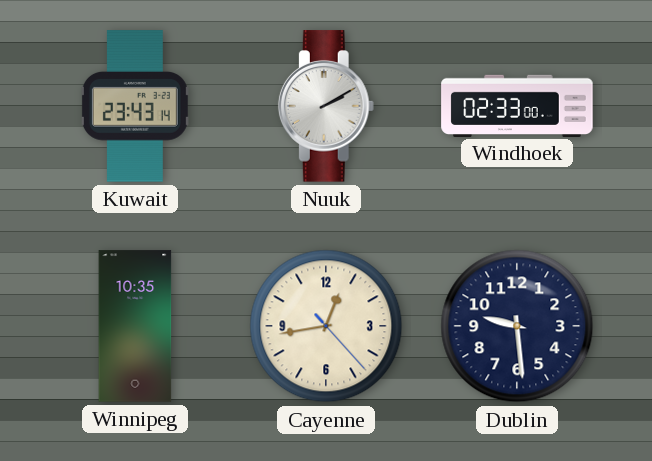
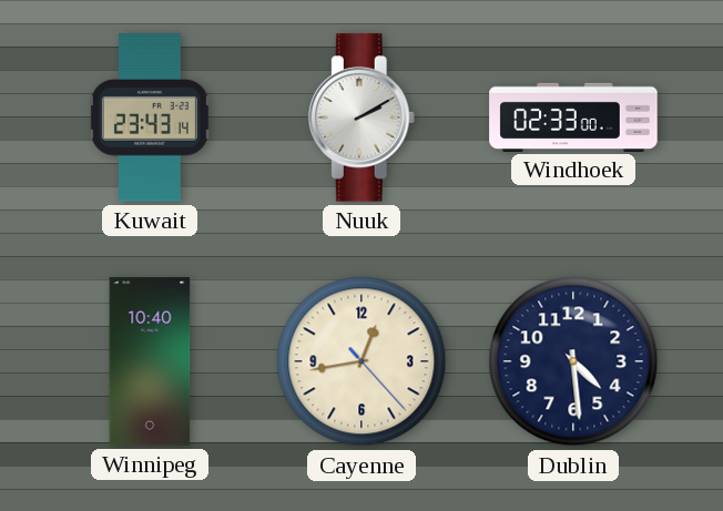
Winnipeg: 10:35 -> 10:40
Dublin: 9:29 -> 4:29
